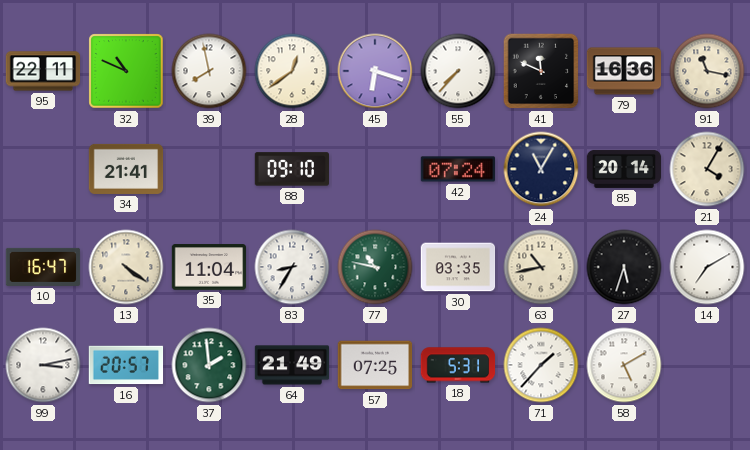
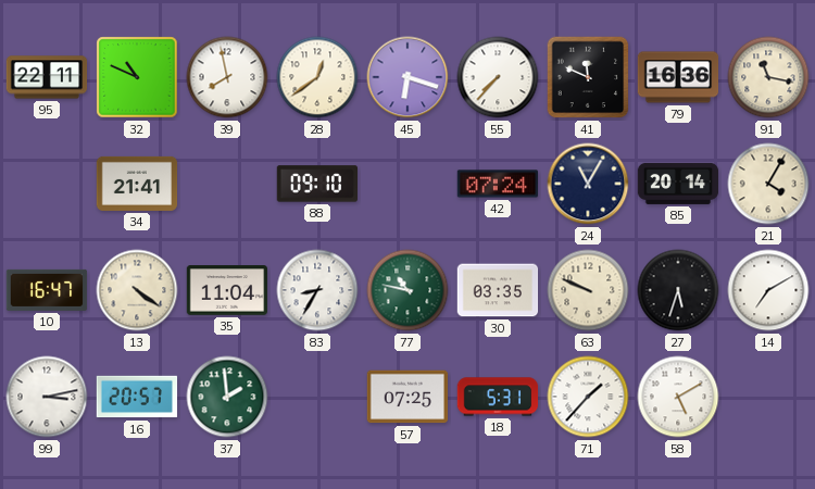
63: 10:43 -> 9:49
64: 21:49 -> none
